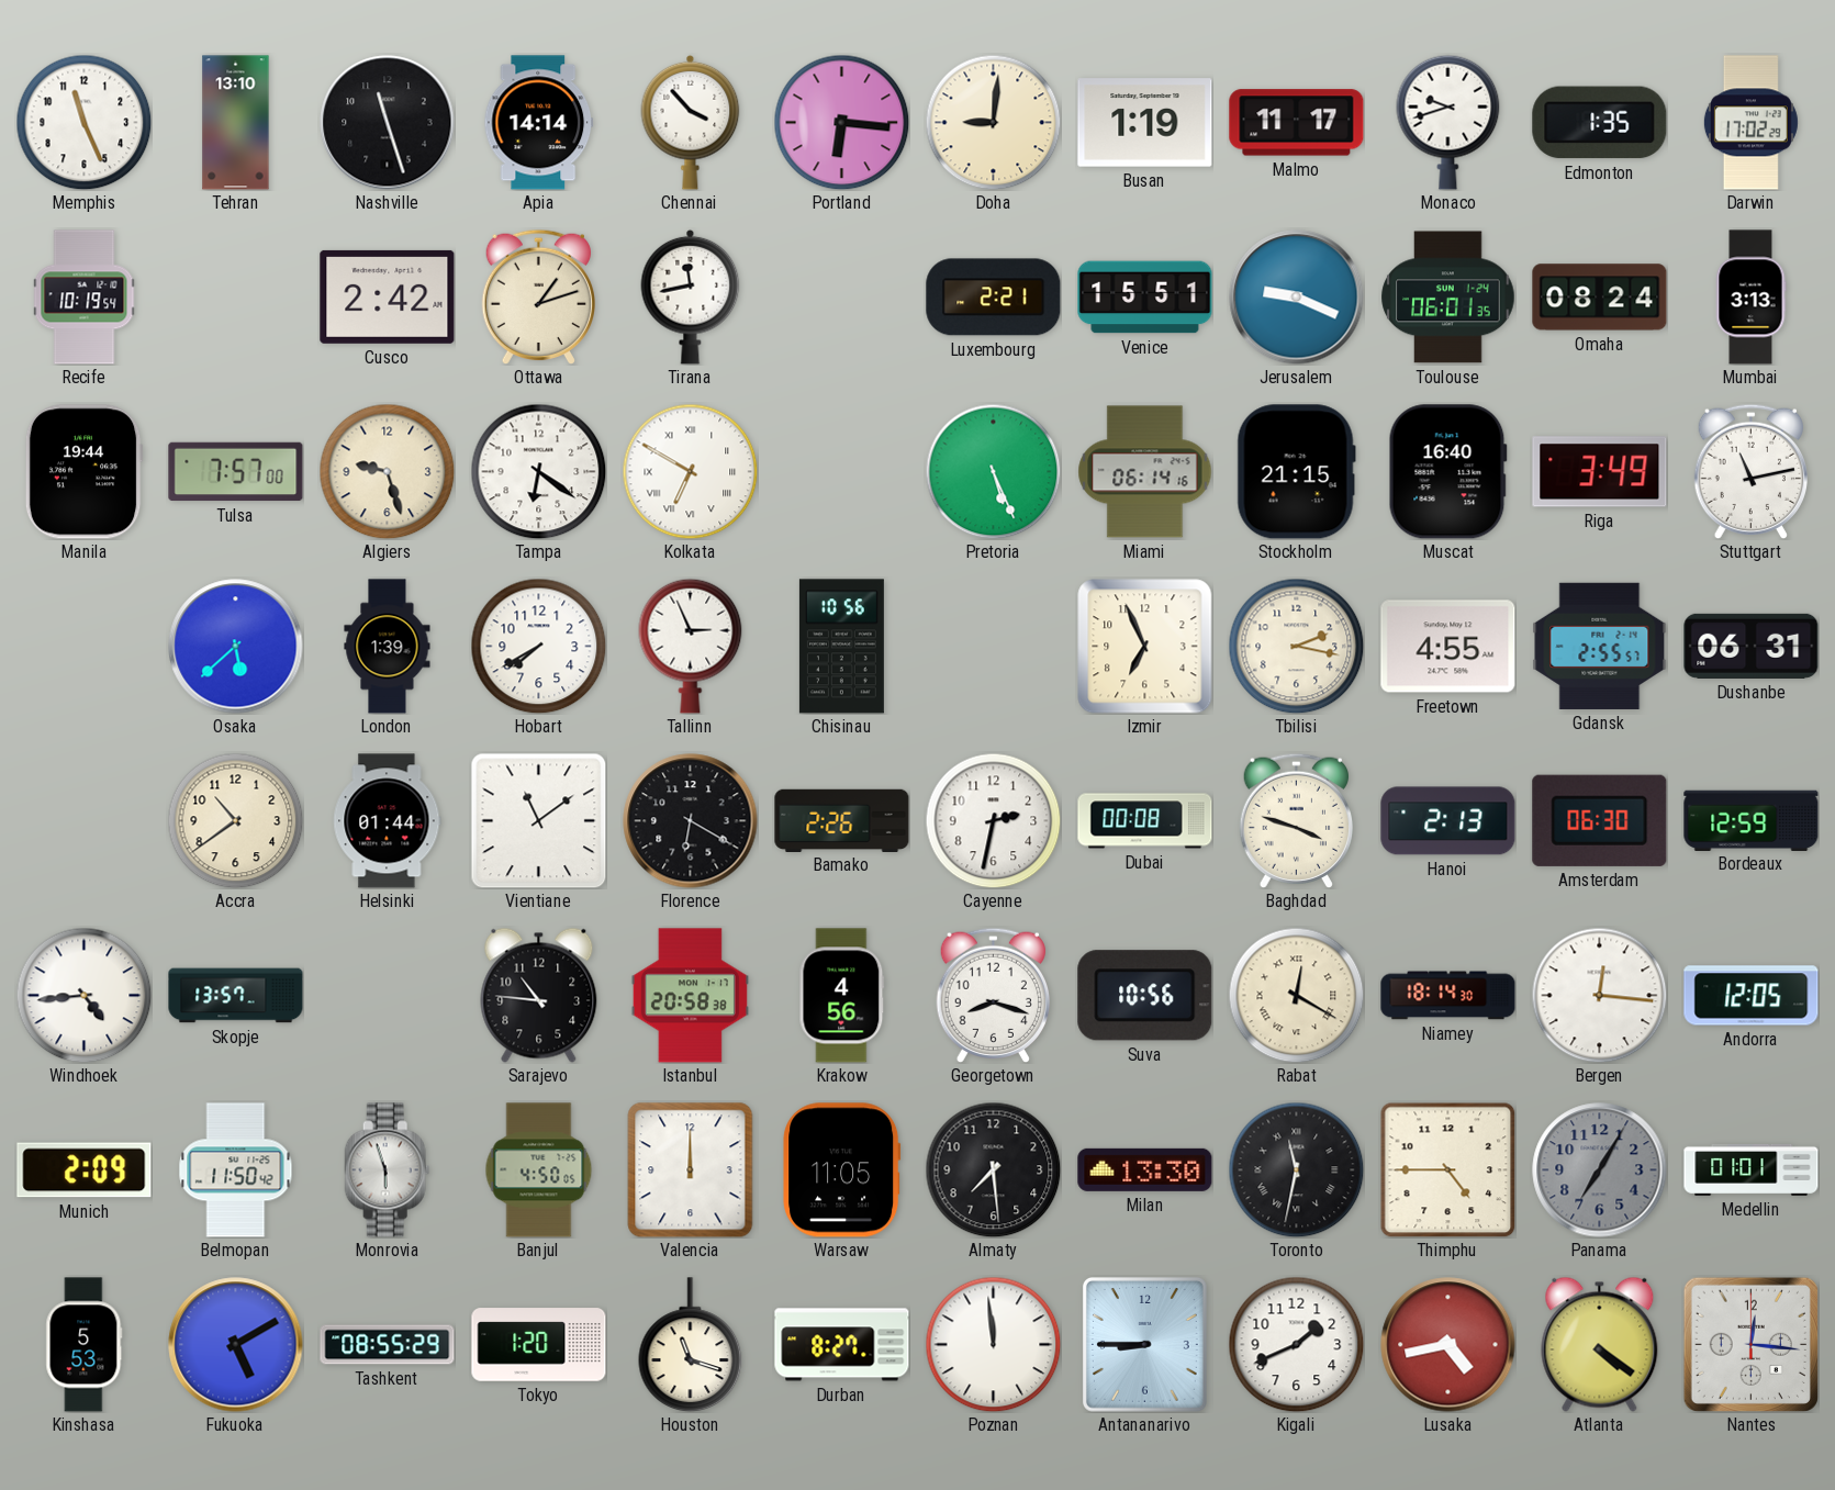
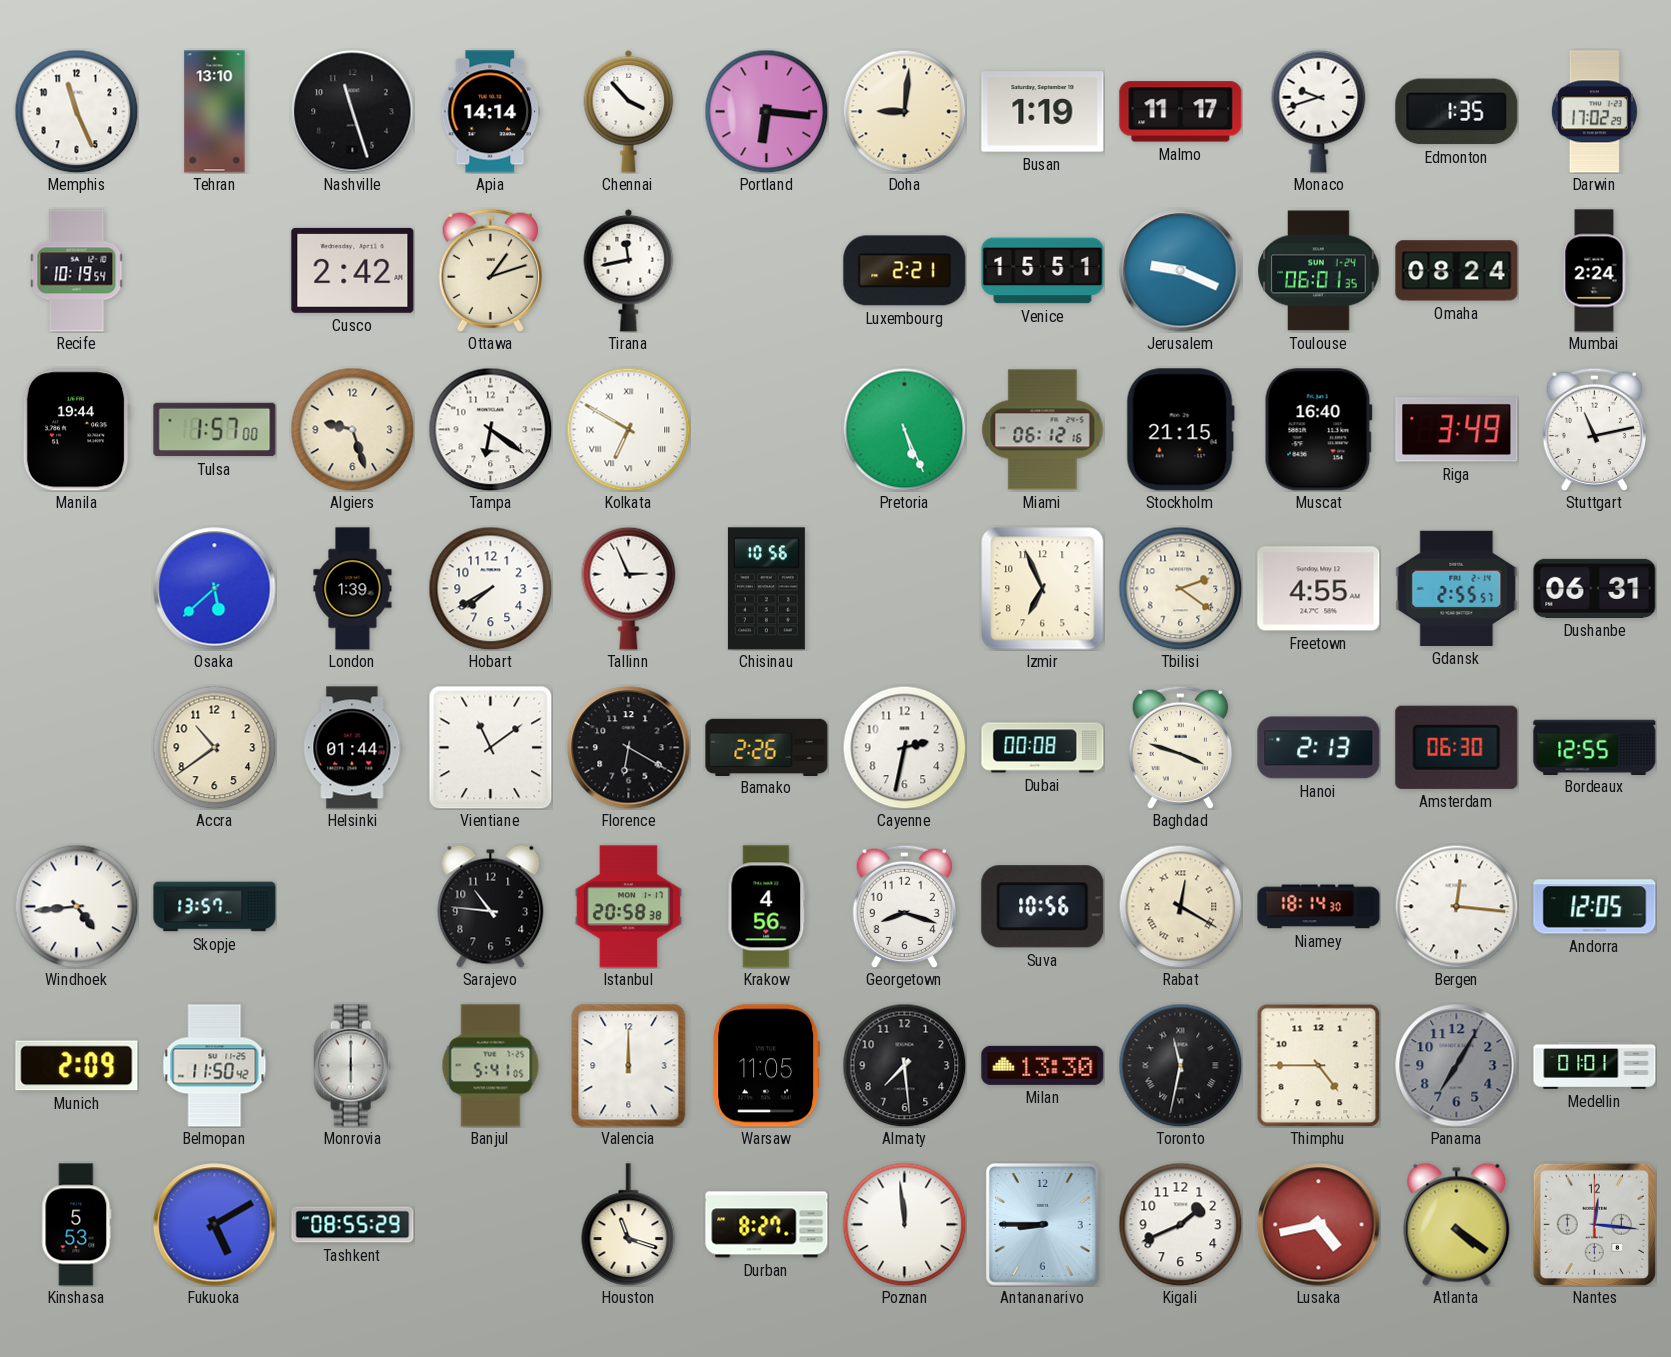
Mumbai: 3:13 -> 2:24
Tulsa: 7:57 -> 1:57
Miami: 06:14 -> 06:12
Tbilisi: 2:17 -> 2:21
Bordeaux: 12:59 -> 12:55
Monrovia: 5:57 -> 6:00
Banjul: 4:50 -> 5:41
Tokyo: 1:20 -> none
